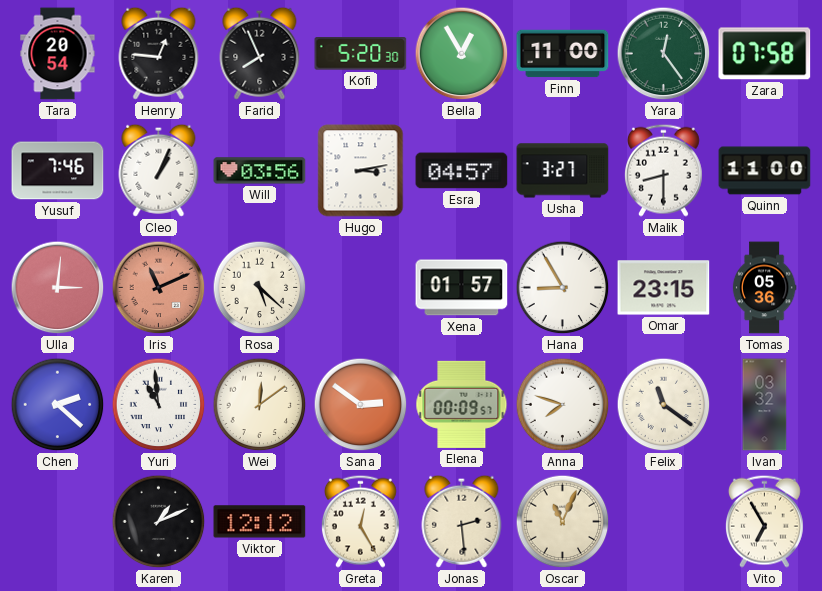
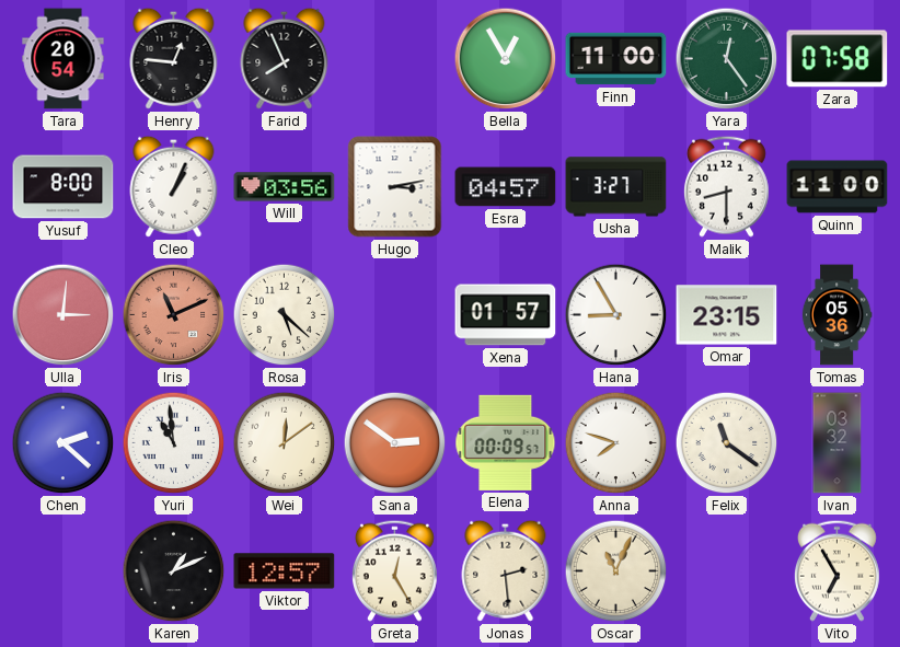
Kofi: 5:20 -> none
Yusuf: 7:46 -> 8:00
Viktor: 12:12 -> 12:57
